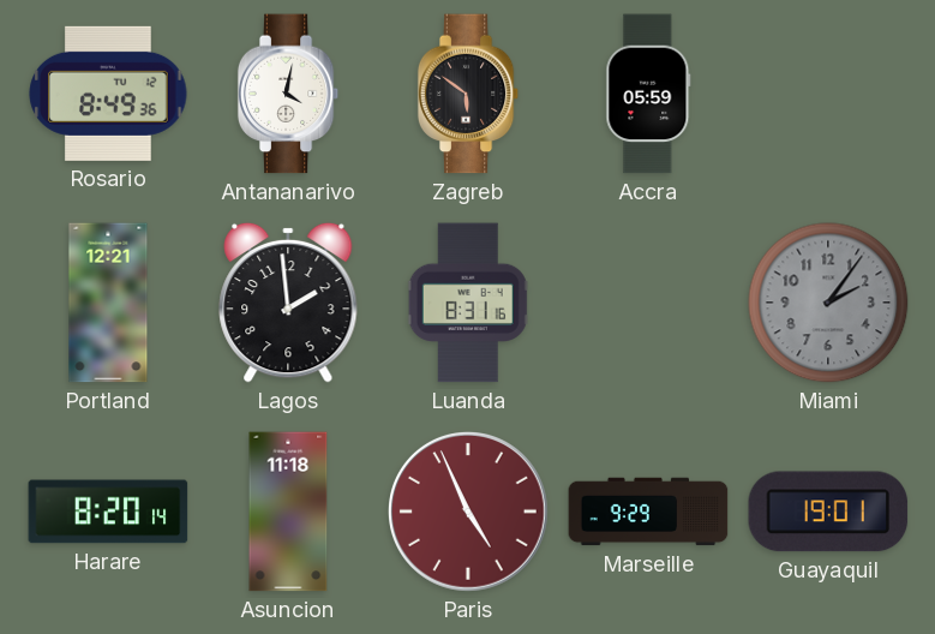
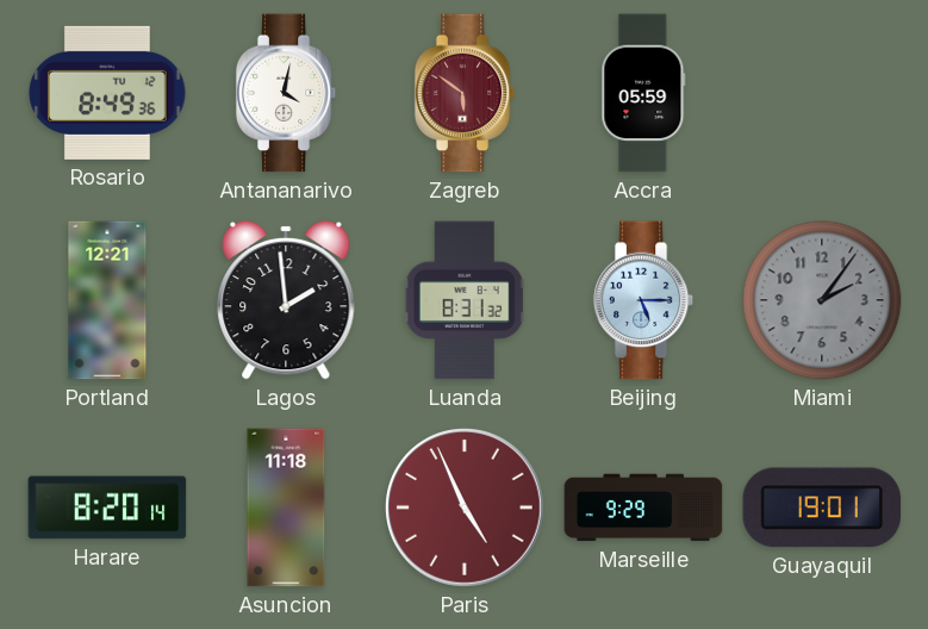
Zagreb dial: black -> burgundy
Luanda: 8:31:16 -> 8:31:32
Beijing: none -> 5:15
